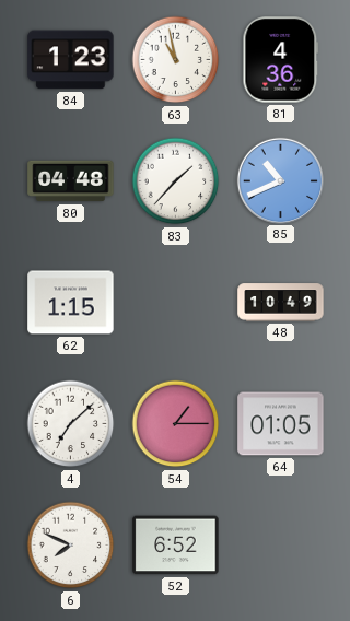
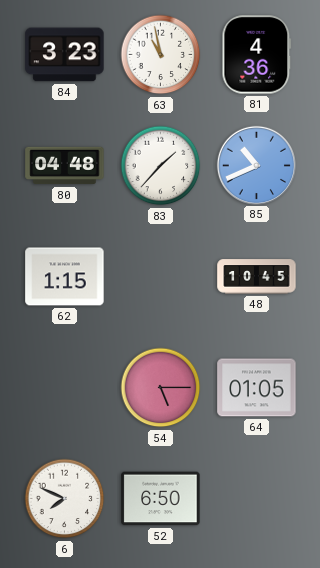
84: 1:23 -> 3:23
48: 10:49 -> 10:45
4: 7:08 -> none
54: 1:15 -> 5:15
52: 6:52 -> 6:50
